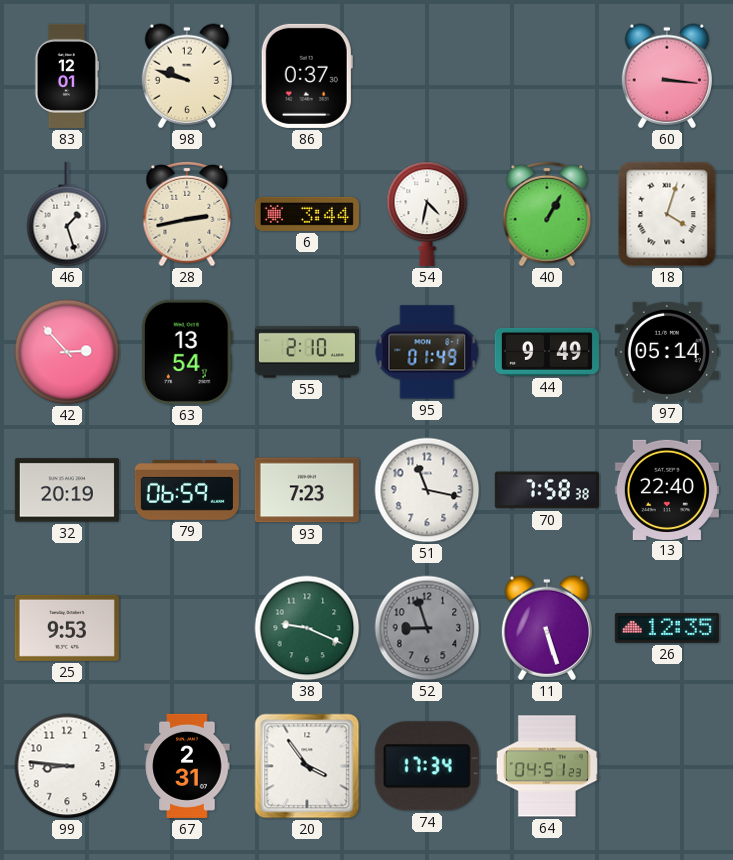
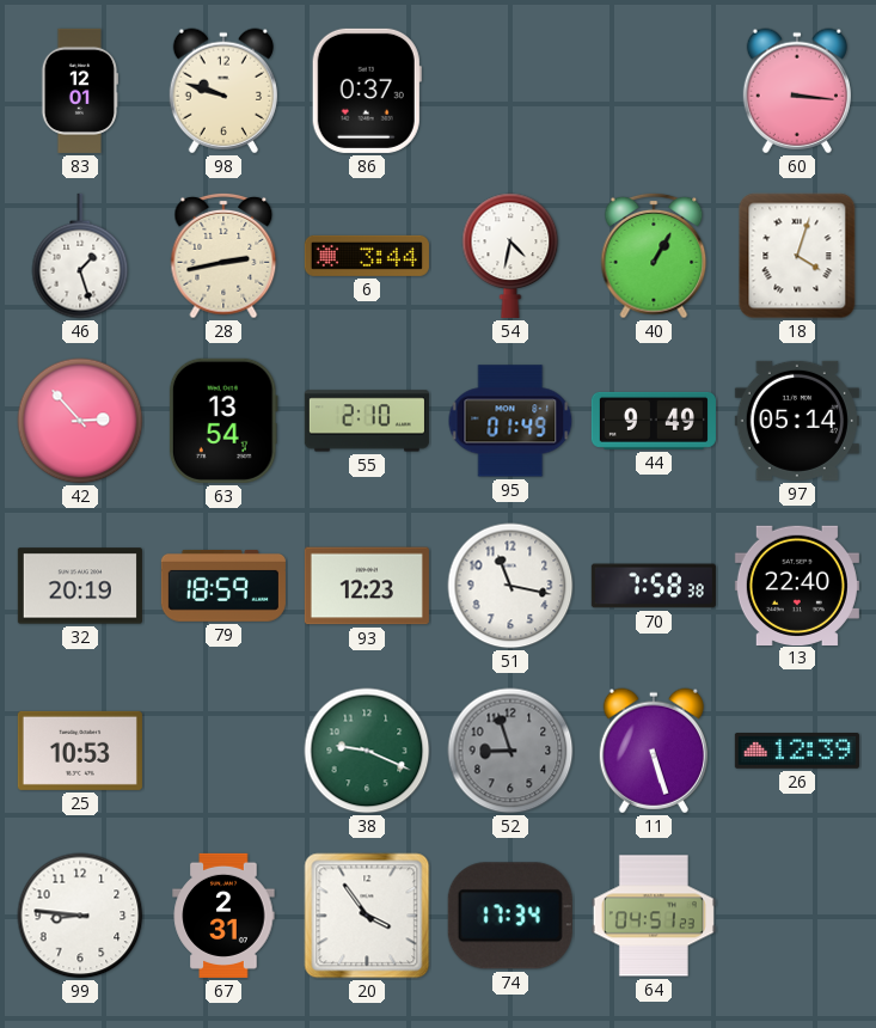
79: 06:59 -> 18:59
93: 7:23 -> 12:23
25: 9:53 -> 10:53
26: 12:35 -> 12:39
